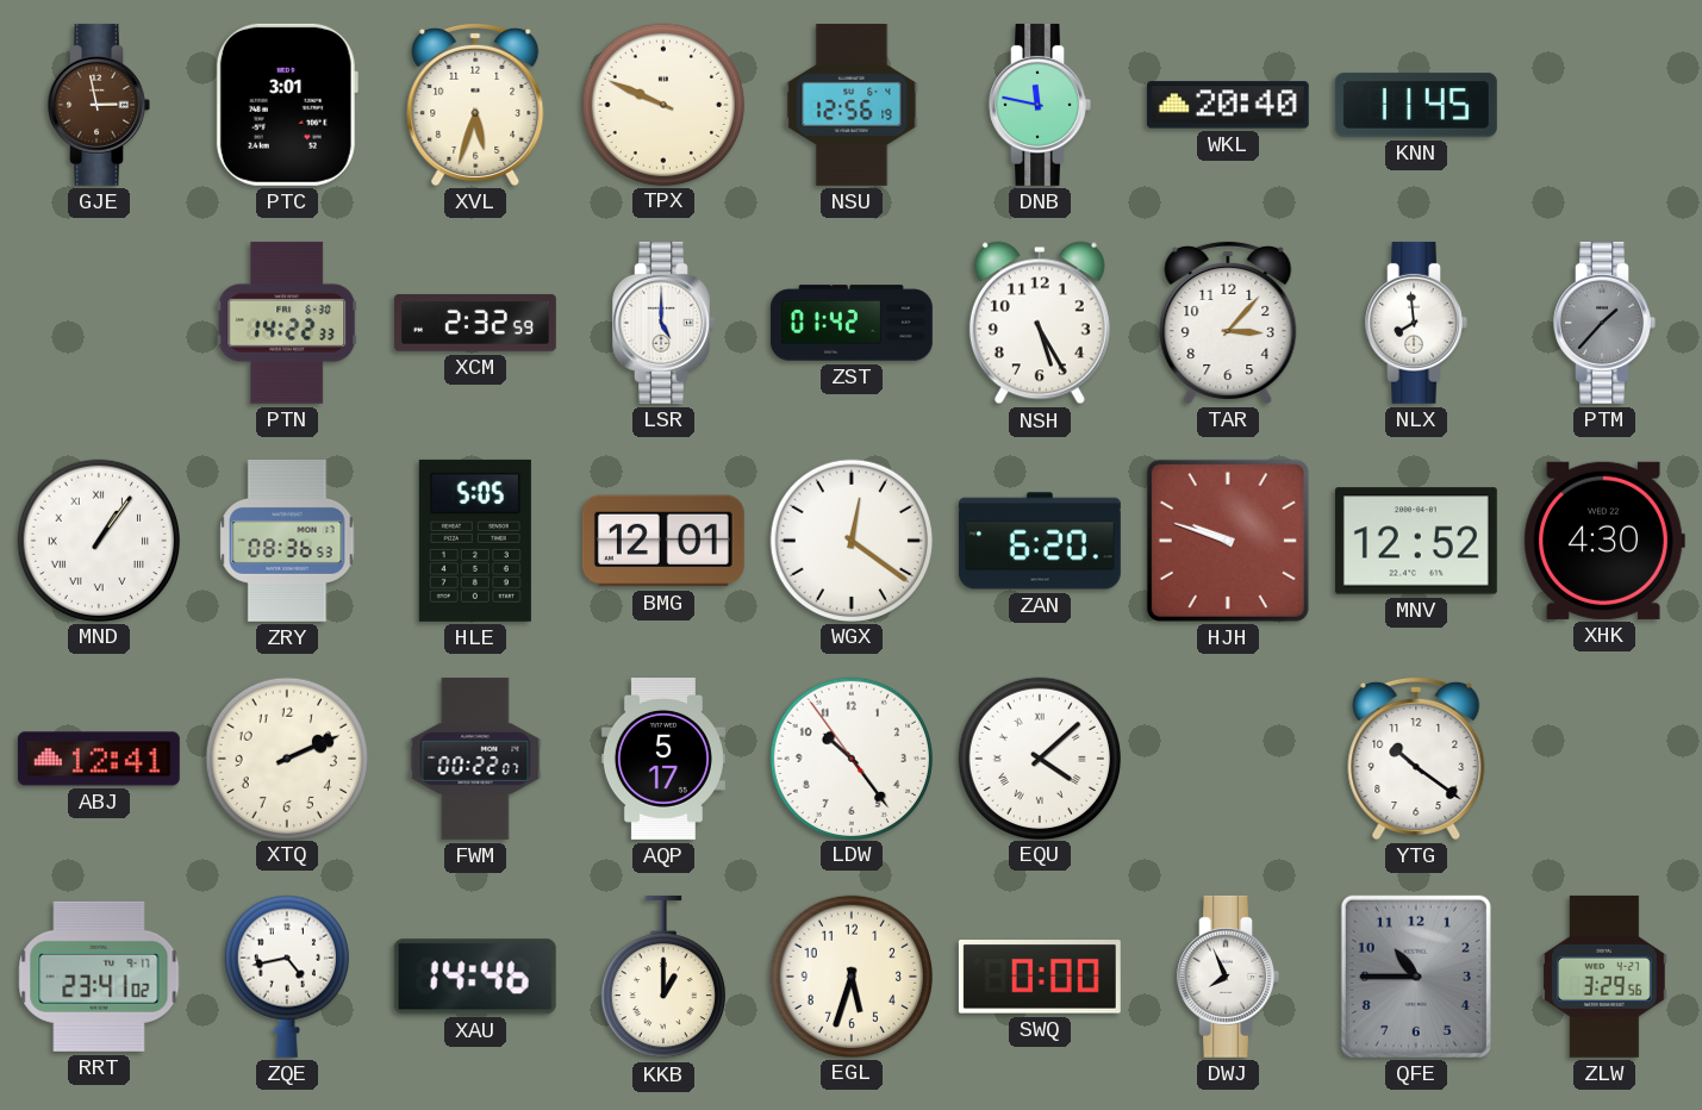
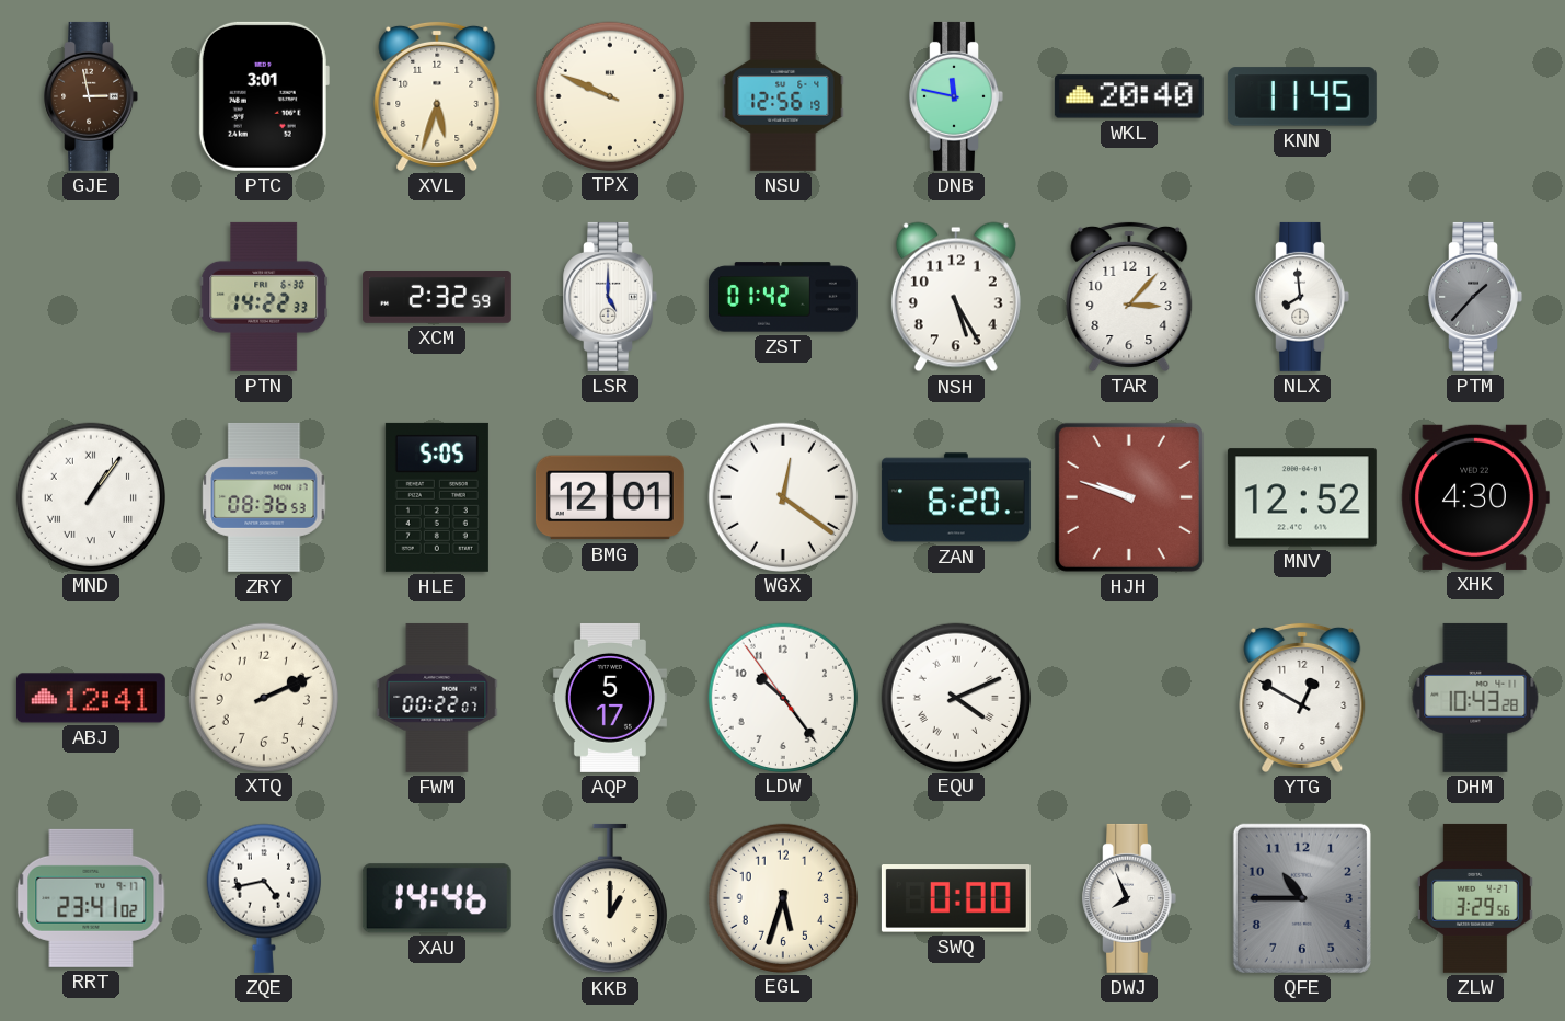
EQU: 4:08 -> 4:11
YTG: 10:21 -> 12:50
DHM: none -> 10:43
